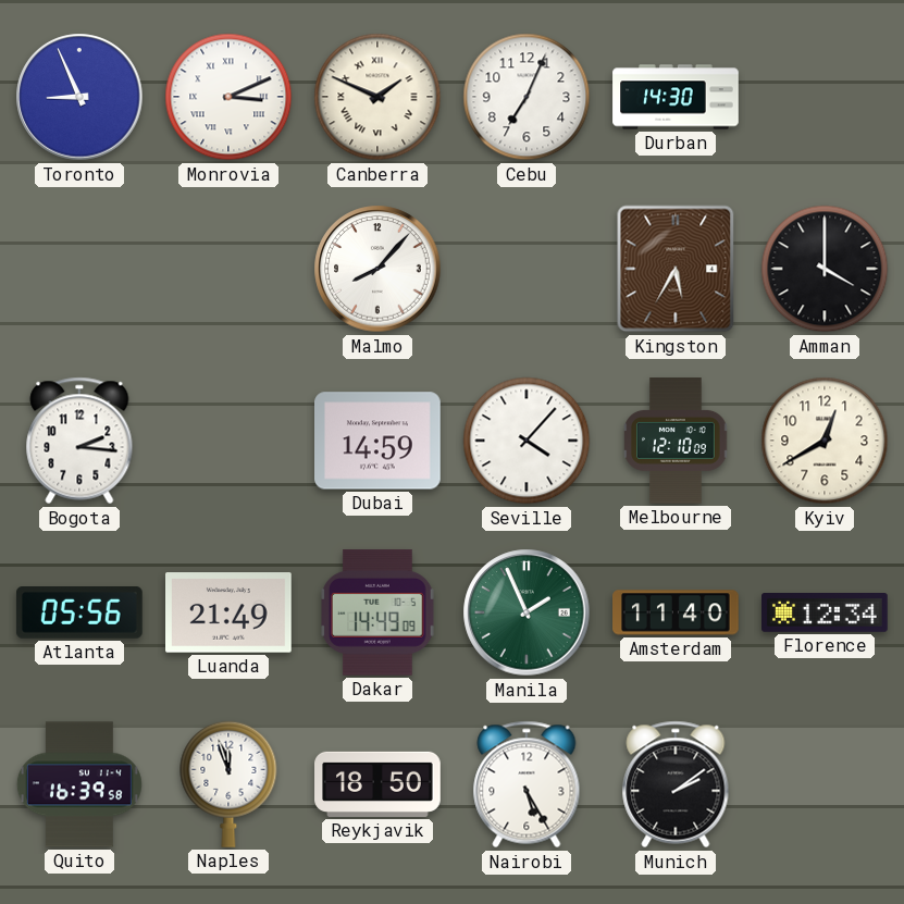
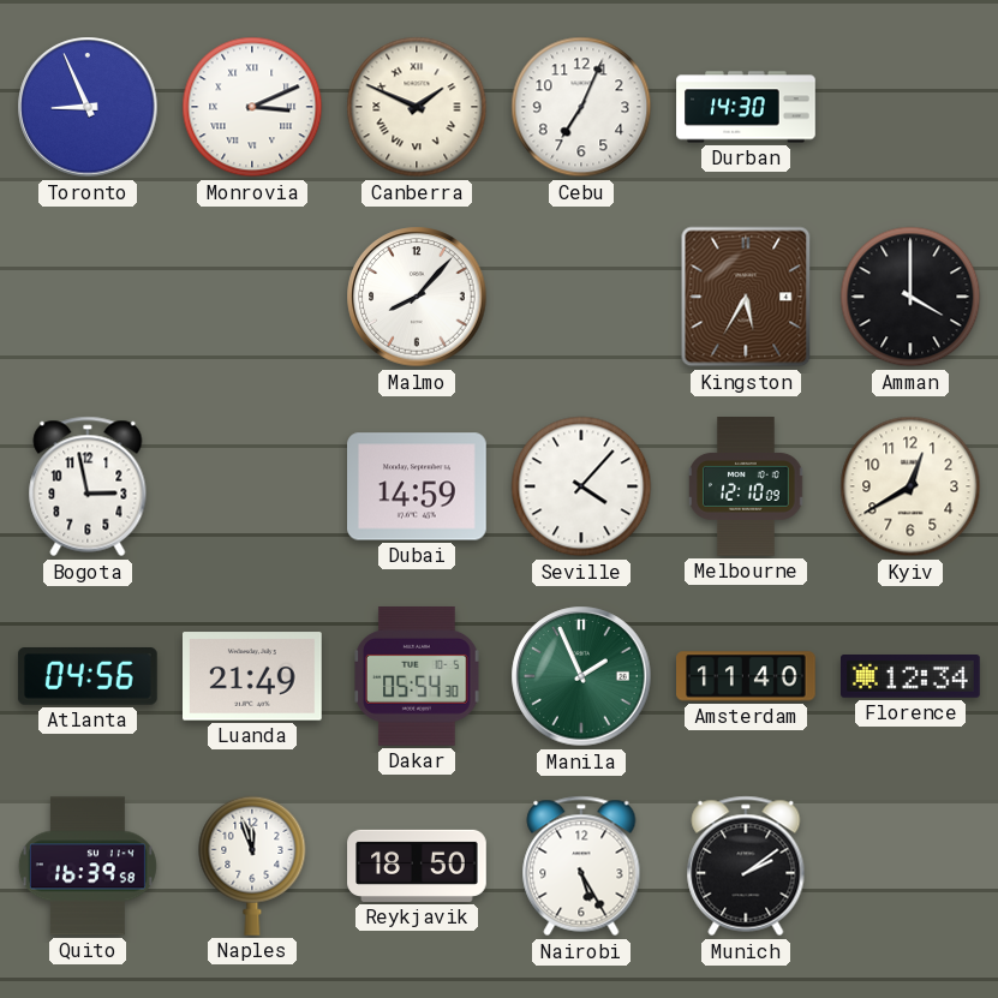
Bogota: 2:16 -> 2:58
Atlanta: 05:56 -> 04:56
Dakar: 14:49 -> 05:54
